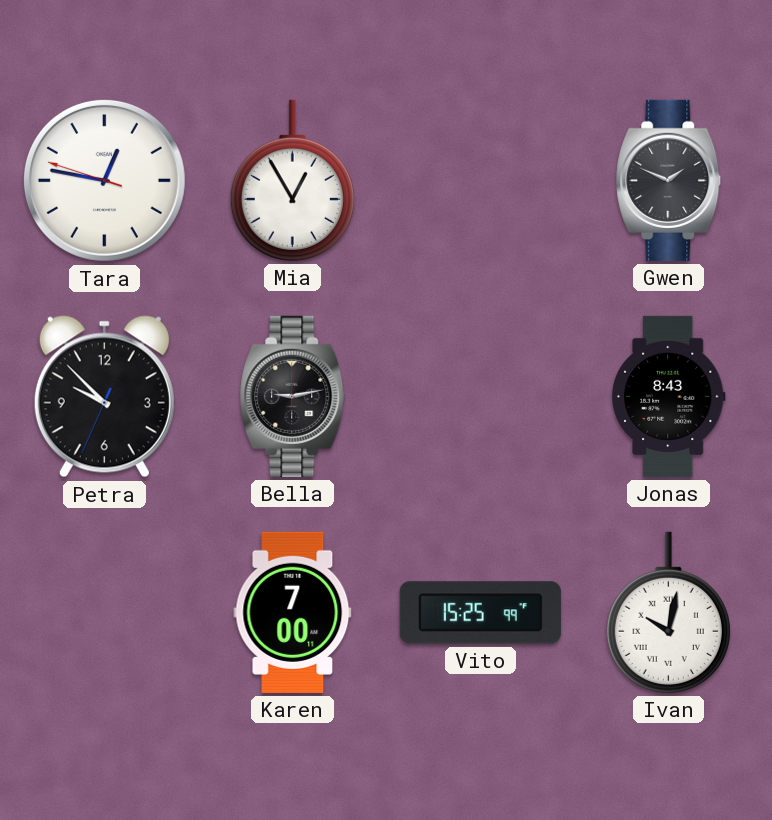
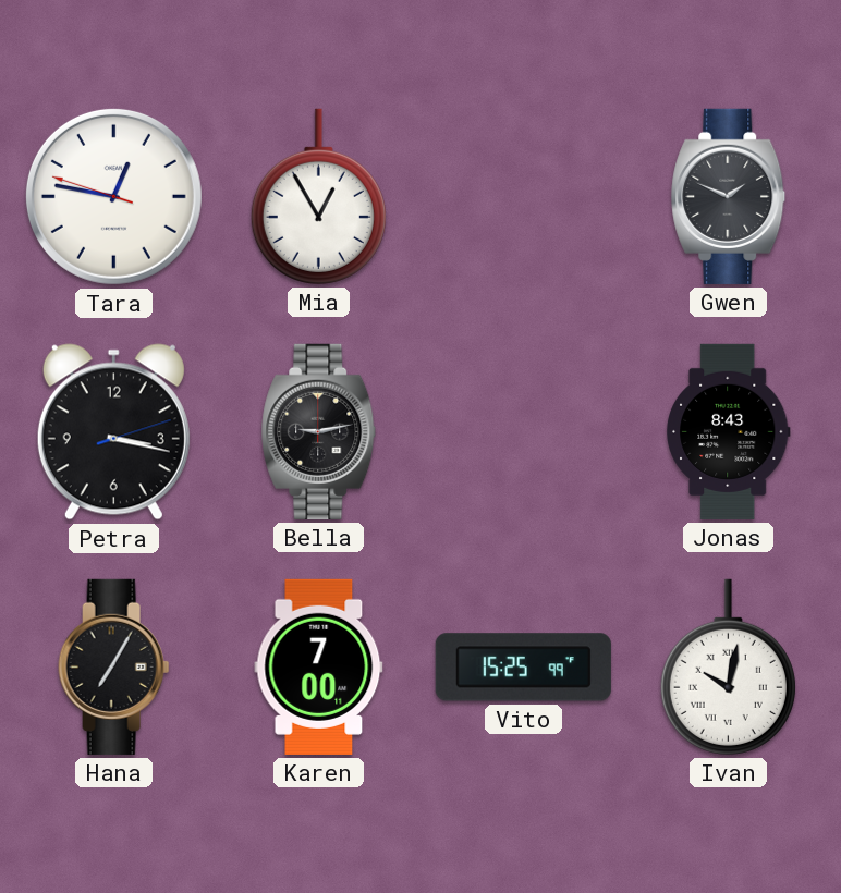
Petra: 9:52 -> 3:17
Hana: none -> 7:05
